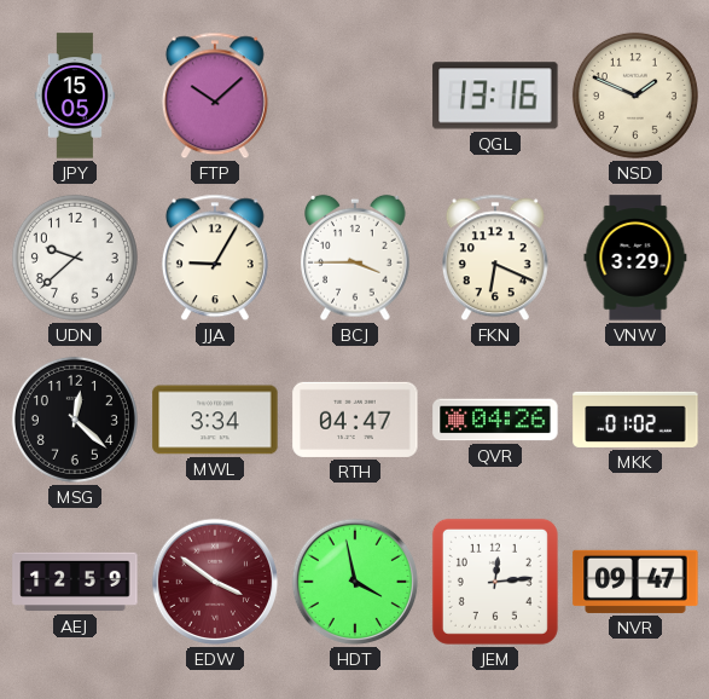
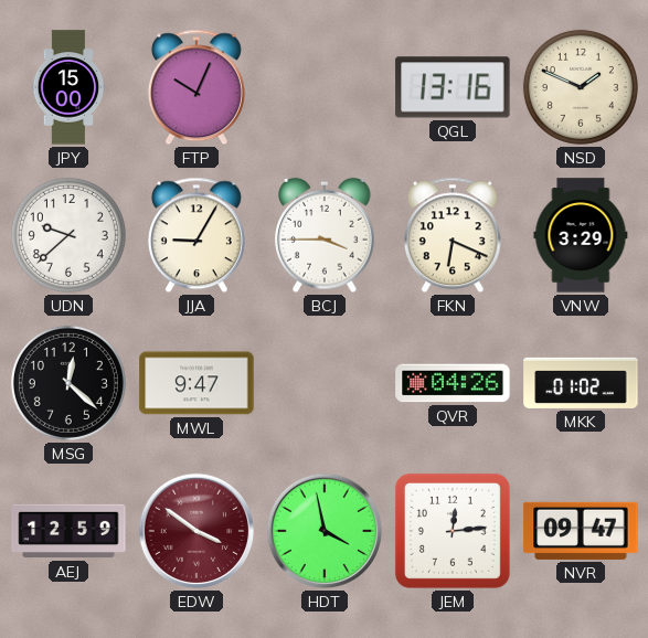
JPY: 15:05 -> 15:00
FTP: 10:08 -> 10:04
MWL: 3:34 -> 9:47
RTH: 04:47 -> none
